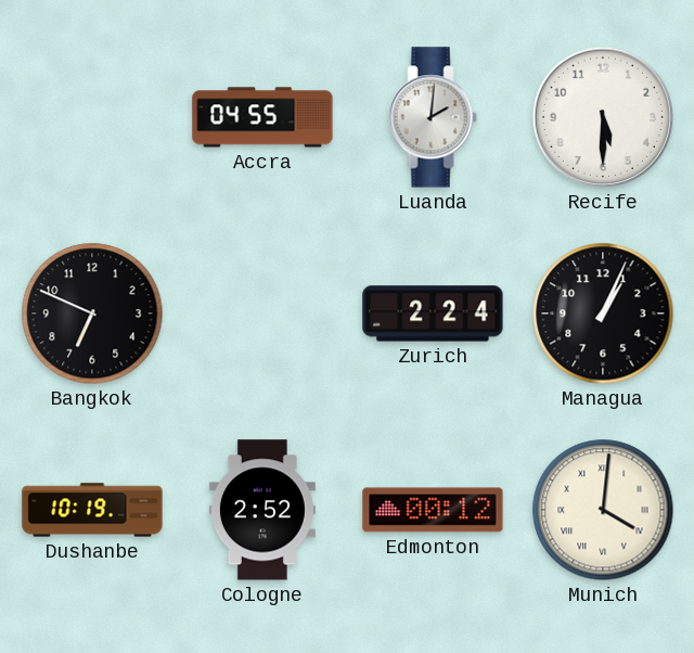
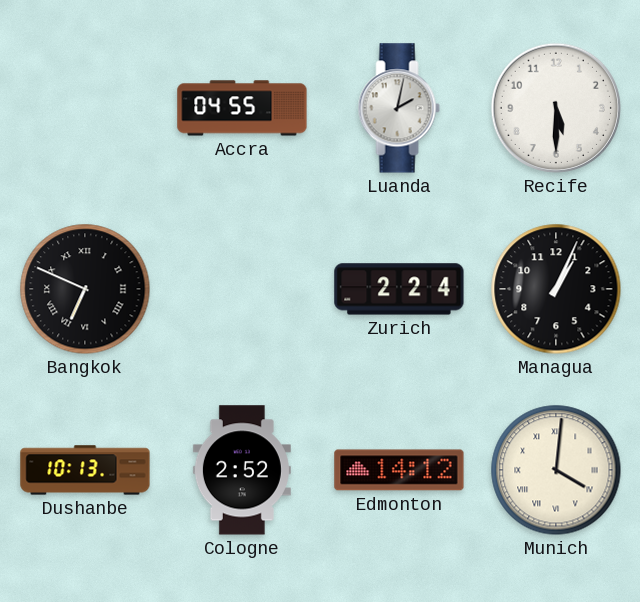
Luanda: 2:01 -> 2:02
Bangkok numerals: Arabic -> Roman
Dushanbe: 10:19 -> 10:13
Edmonton: 00:12 -> 14:12
